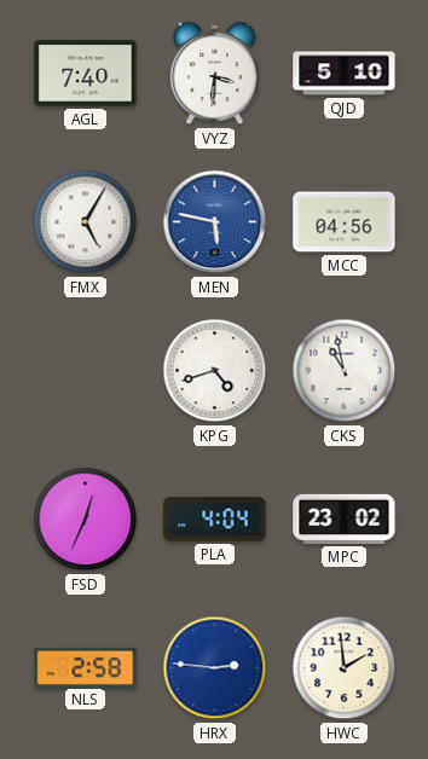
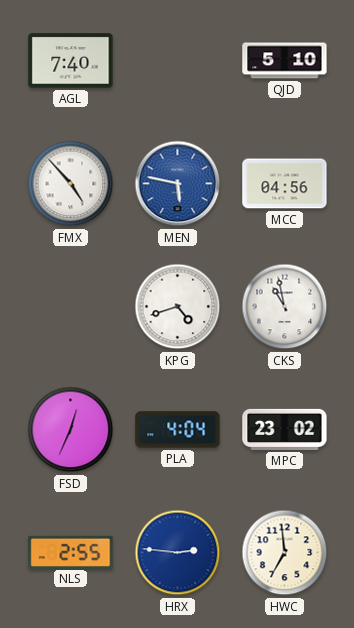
VYZ: 3:31 -> none
FMX: 5:05 -> 4:53
NLS: 2:58 -> 2:55
HWC: 1:59 -> 6:59
